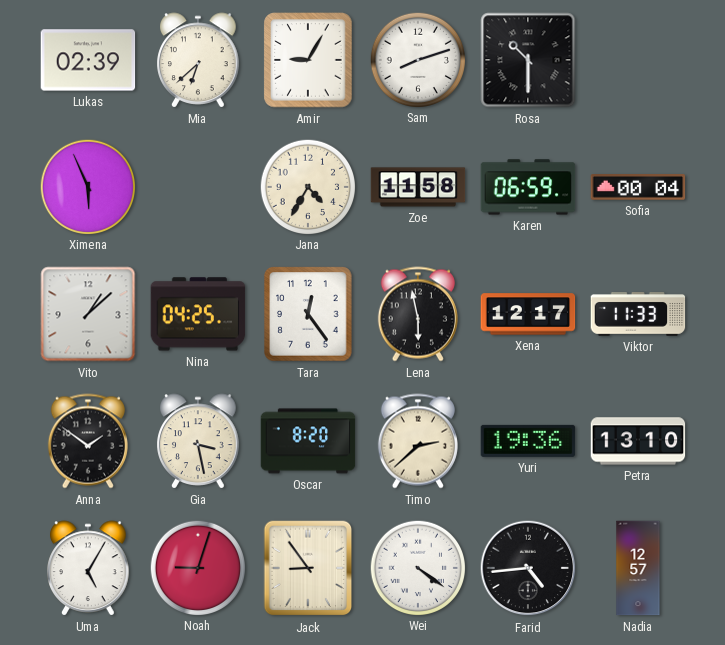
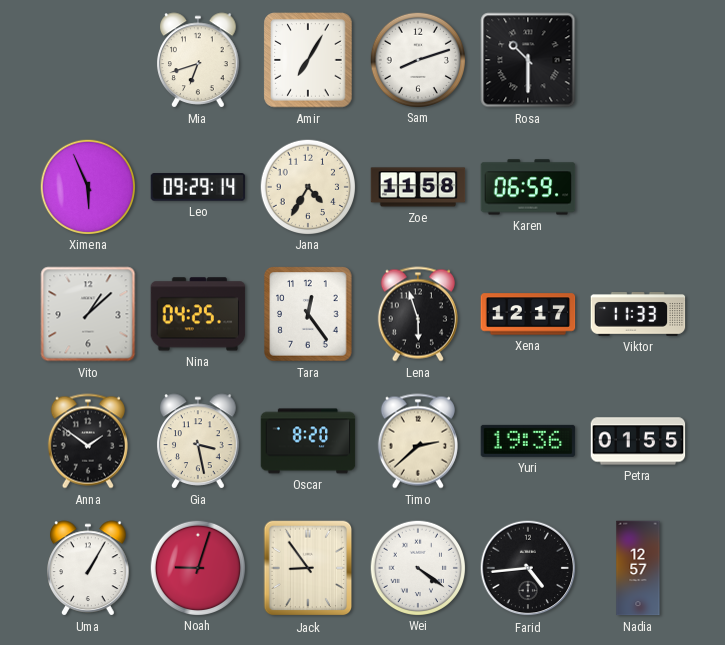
Lukas: 02:39 -> none
Mia: 6:38 -> 6:42
Amir: 9:05 -> 7:05
Leo: none -> 09:29
Sofia: 00:04 -> none
Lena: 5:58 -> 5:57
Petra: 13:10 -> 01:55
Uma: 5:05 -> 1:05
